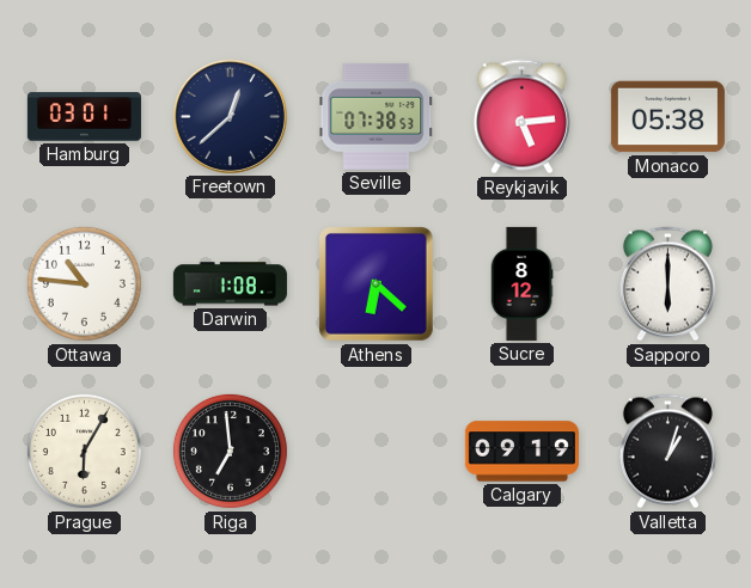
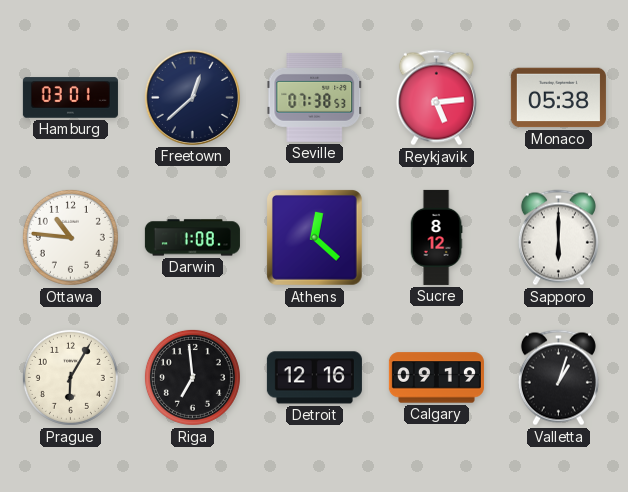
Athens: 6:22 -> 12:22
Detroit: none -> 12:16
